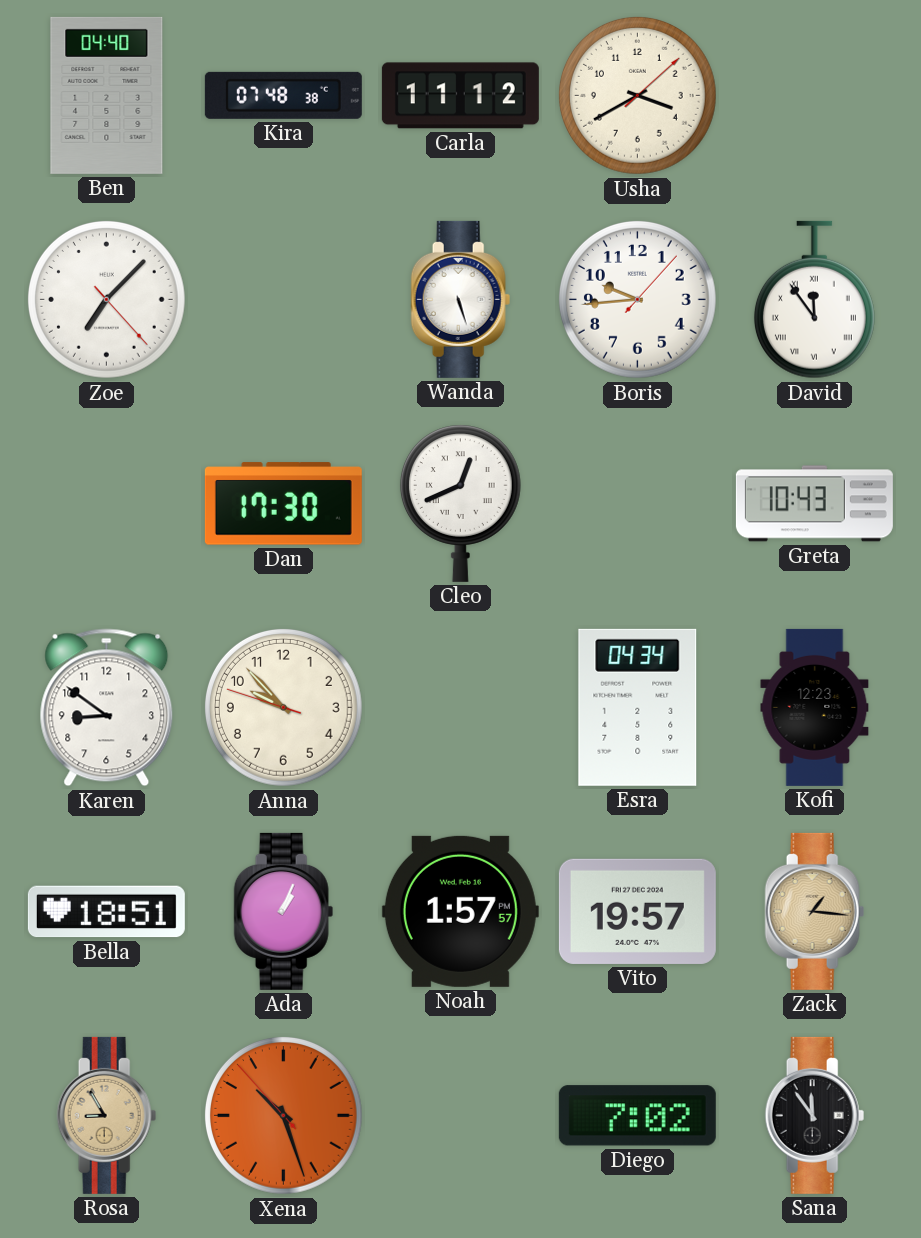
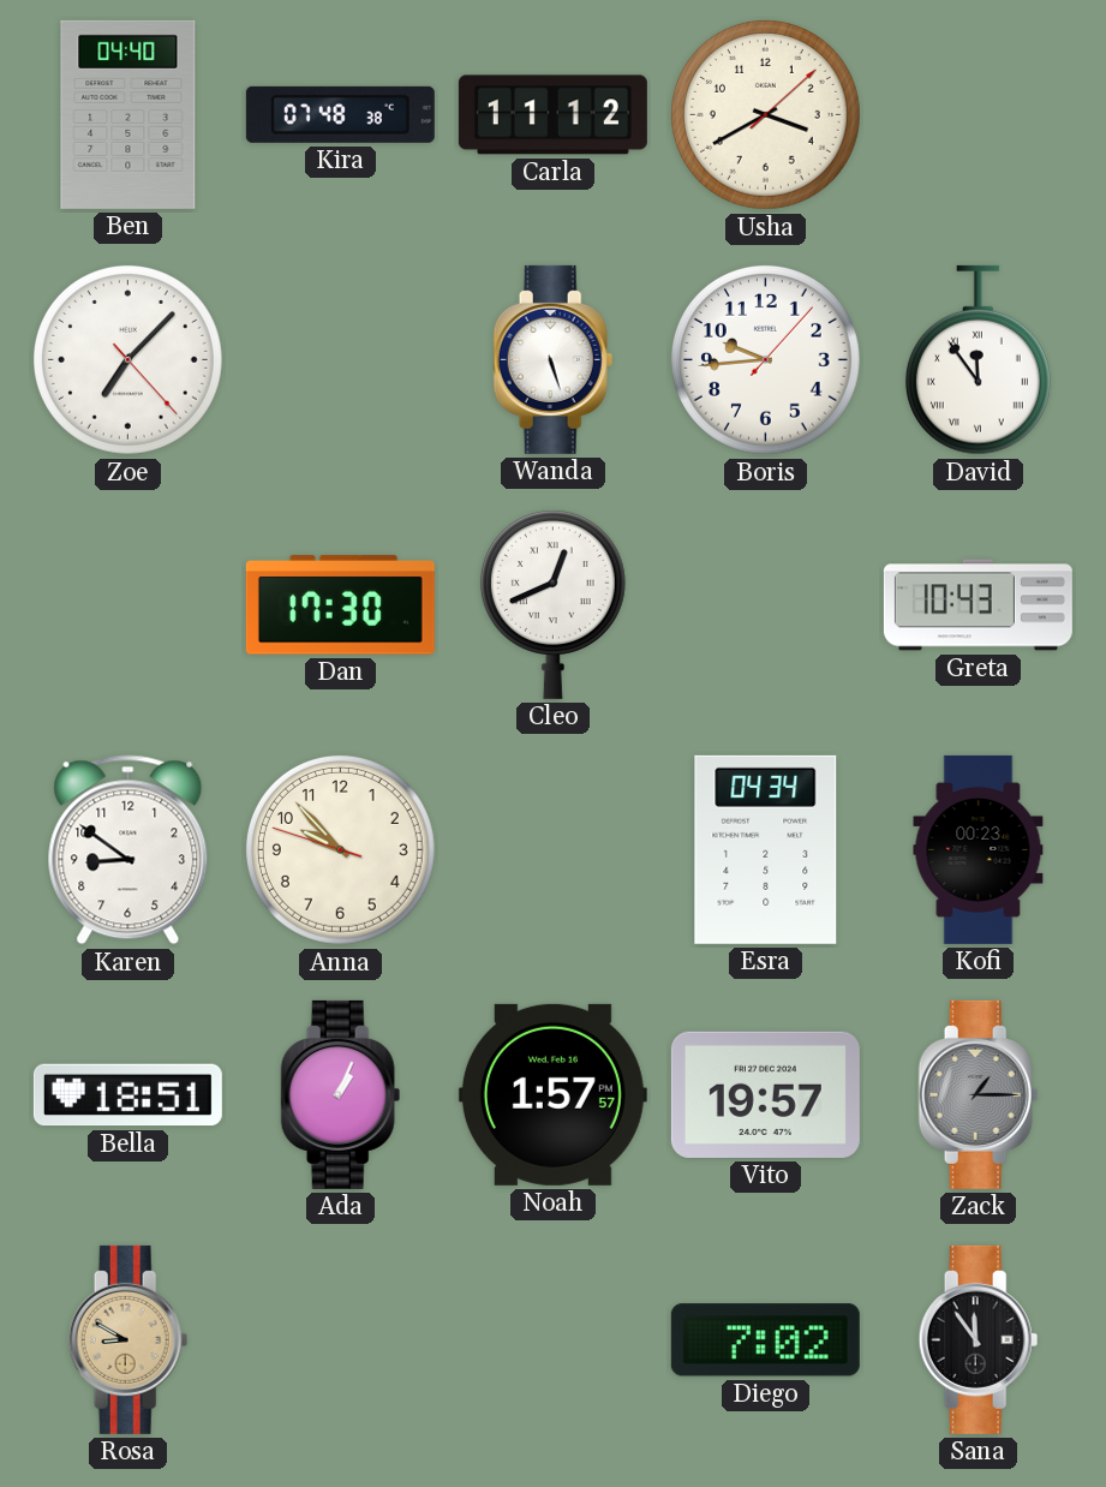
Kofi: 12:23 -> 00:23
Zack: 1:16 -> 1:15
Zack dial: champagne -> grey
Rosa: 8:55 -> 8:50
Xena: 10:26 -> none
